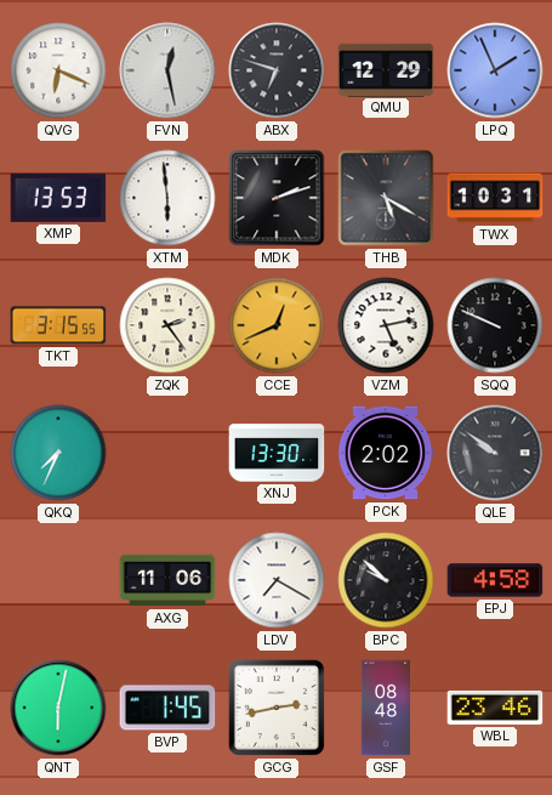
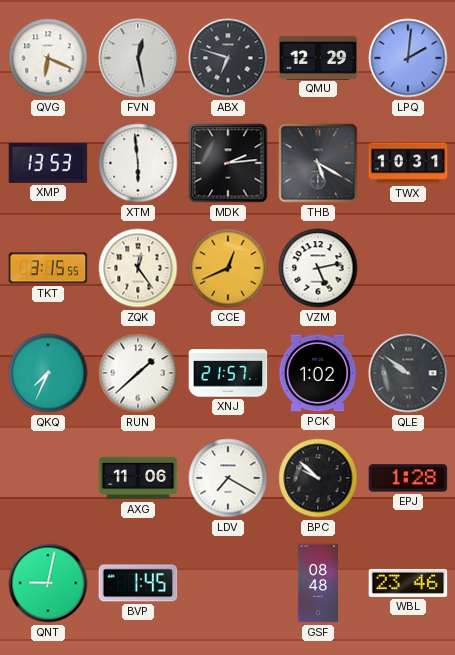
LPQ: 1:56 -> 2:01
MDK: 2:12 -> 2:14
ZQK: 2:24 -> 12:24
SQQ: 9:49 -> none
RUN: none -> 1:38
XNJ: 13:30 -> 21:57
PCK: 2:02 -> 1:02
EPJ: 4:58 -> 1:28
QNT: 6:02 -> 9:02
GCG: 2:43 -> none
